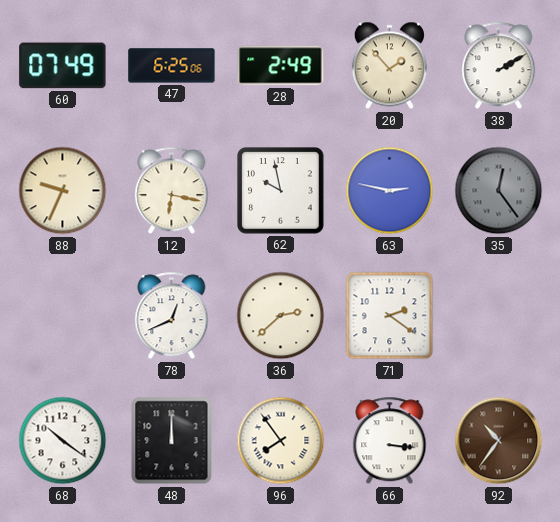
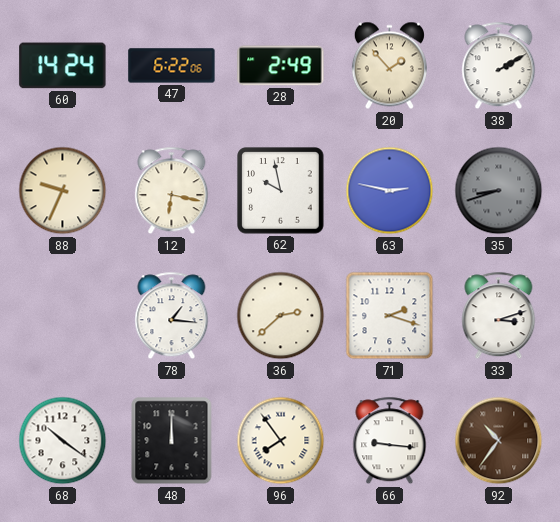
60: 07:49 -> 14:24
47: 6:25 -> 6:22
35: 12:24 -> 8:42
78: 12:41 -> 1:16
71: 2:21 -> 2:18
33: none -> 3:12
66: 3:16 -> 9:16
